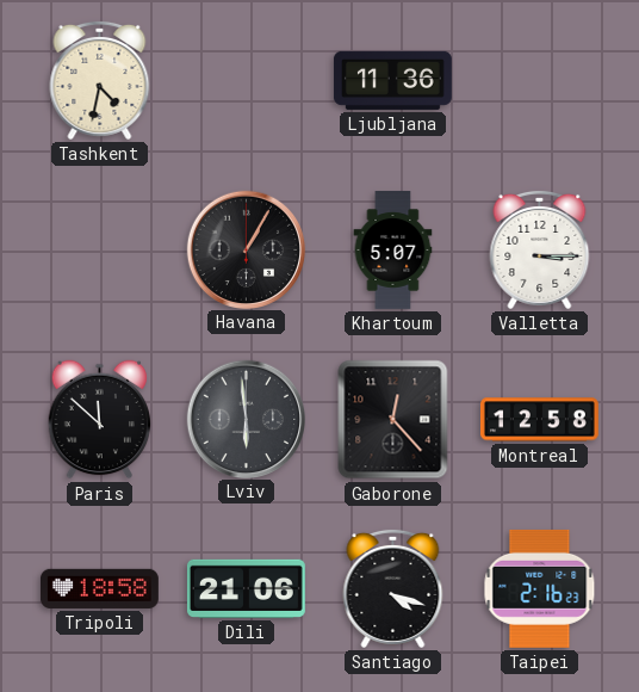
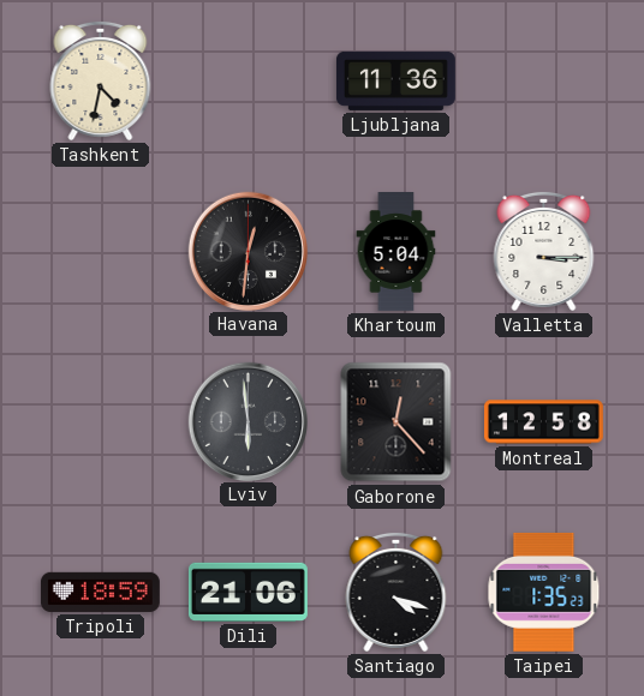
Havana: 1:05 -> 12:31
Khartoum: 5:07 -> 5:04
Paris: 11:52 -> none
Tripoli: 18:58 -> 18:59
Taipei: 2:16 -> 1:35
